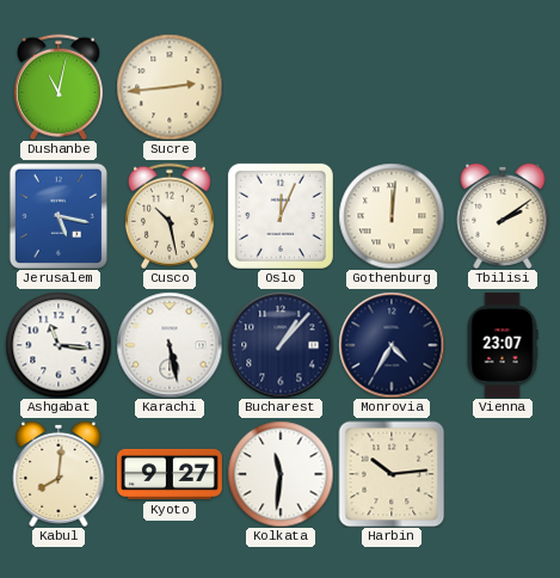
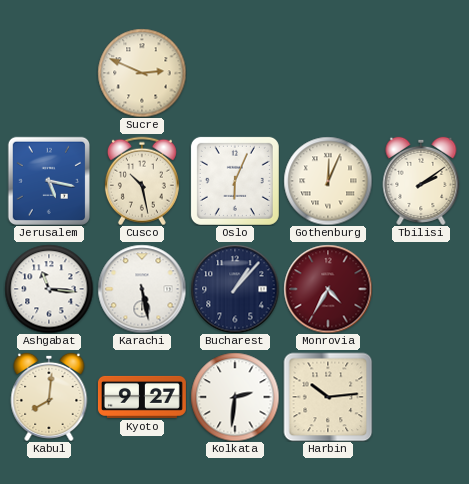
Dushanbe: 11:02 -> none
Sucre: 2:44 -> 2:49
Oslo: 12:04 -> 6:04
Gothenburg: 12:01 -> 12:04
Monrovia dial: navy -> burgundy
Vienna: 23:07 -> none
Kolkata: 11:31 -> 2:31
